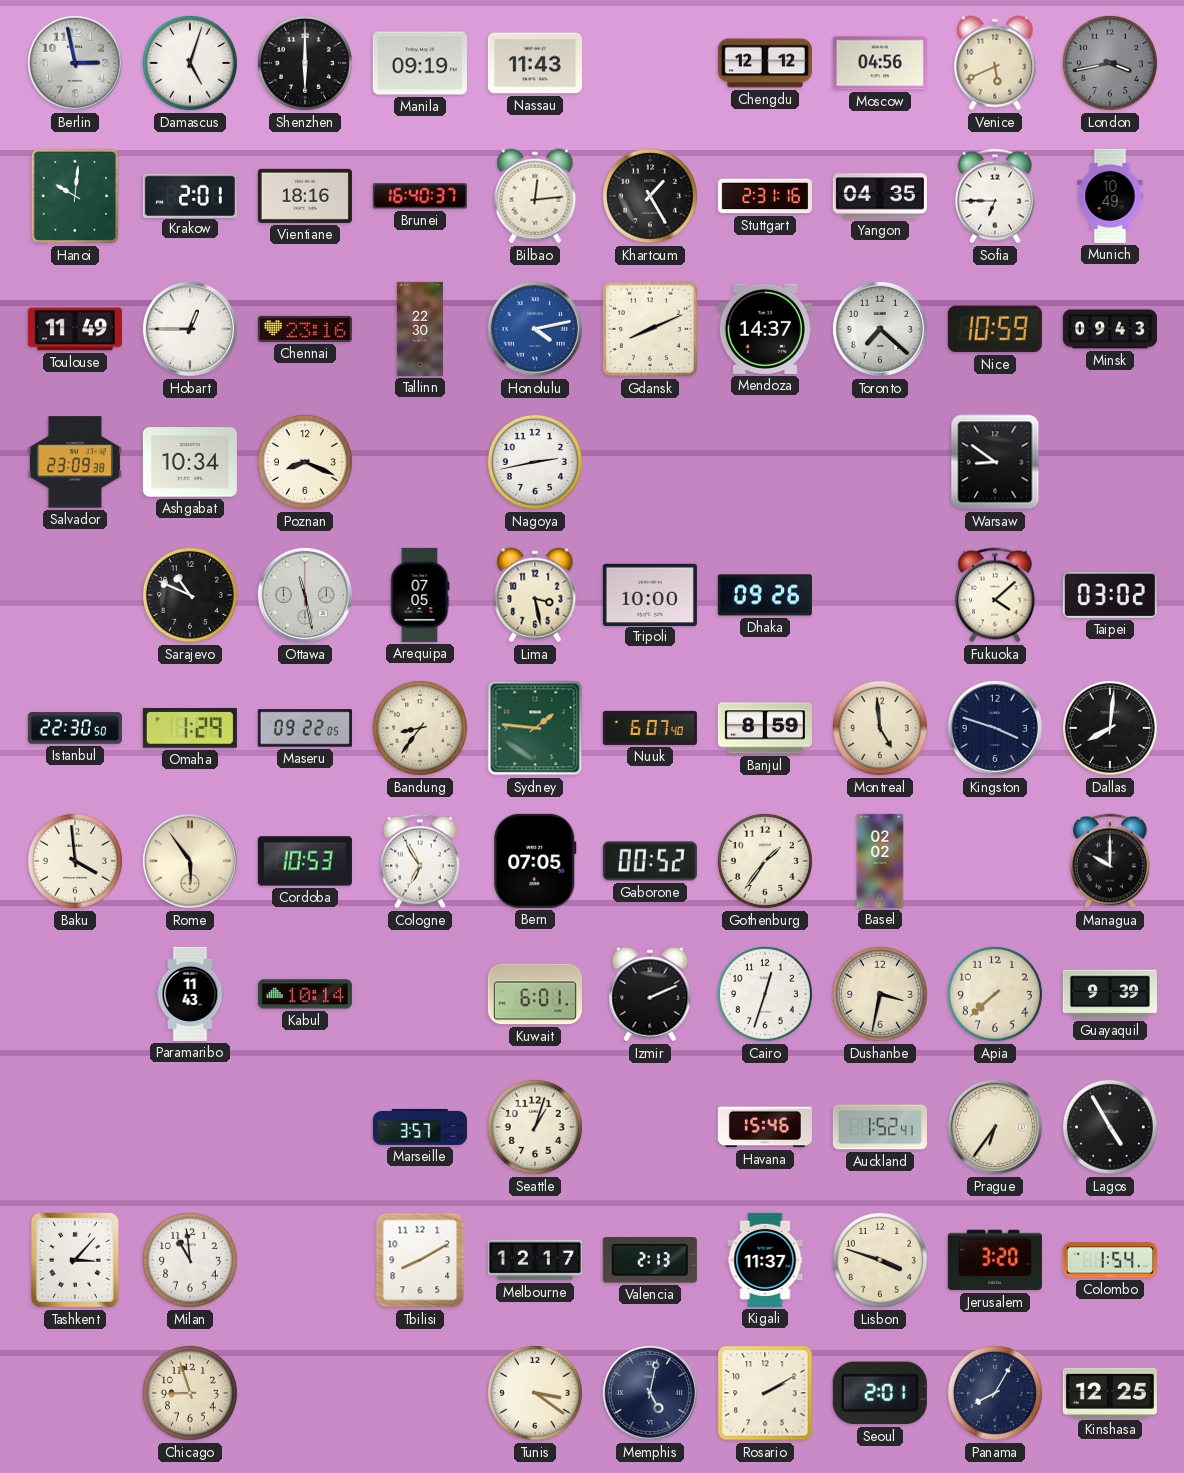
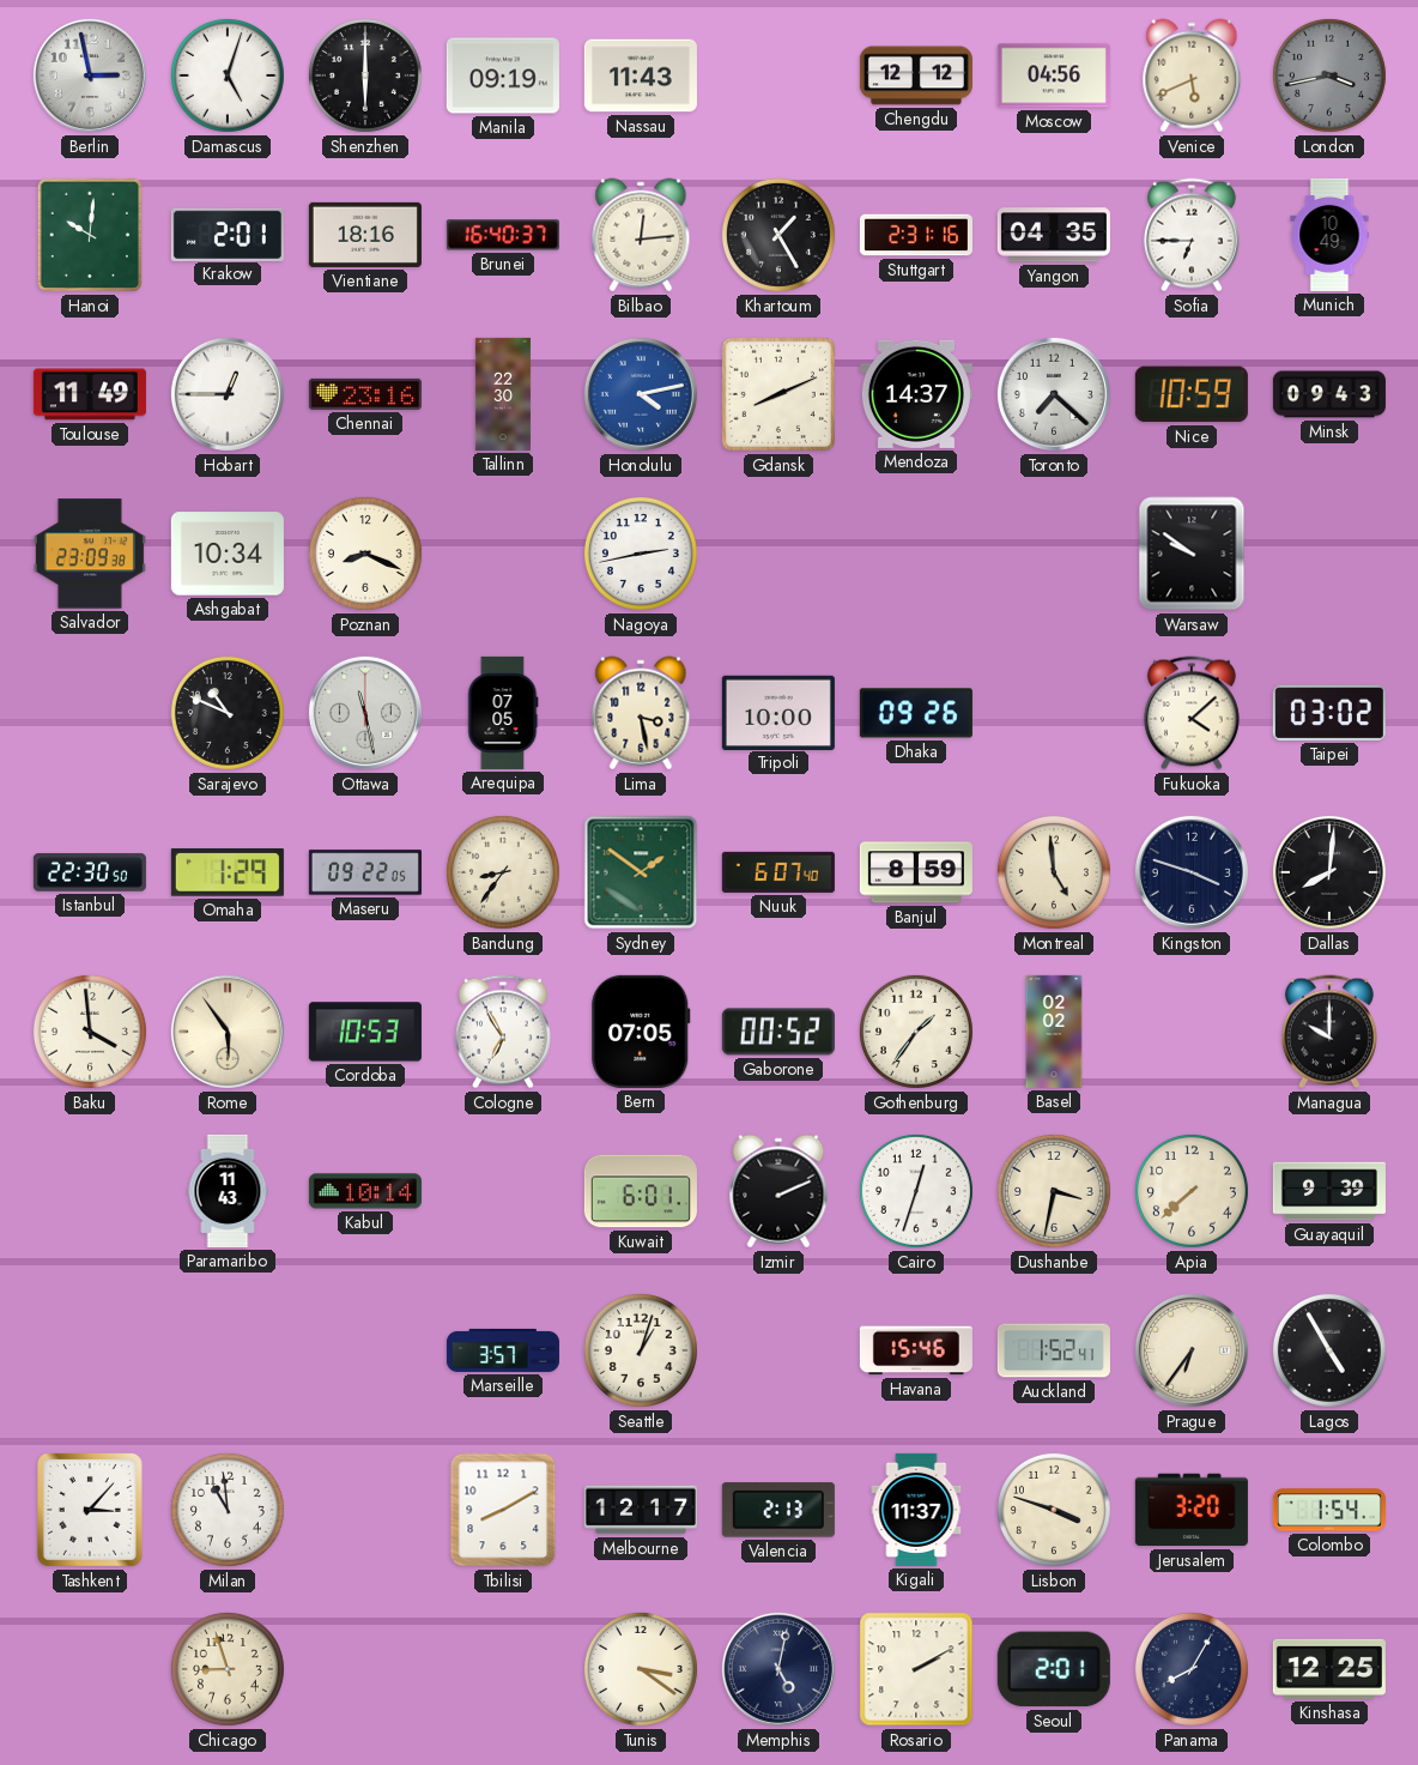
Warsaw: 8:51 -> 9:51
Sydney: 1:46 -> 1:51
